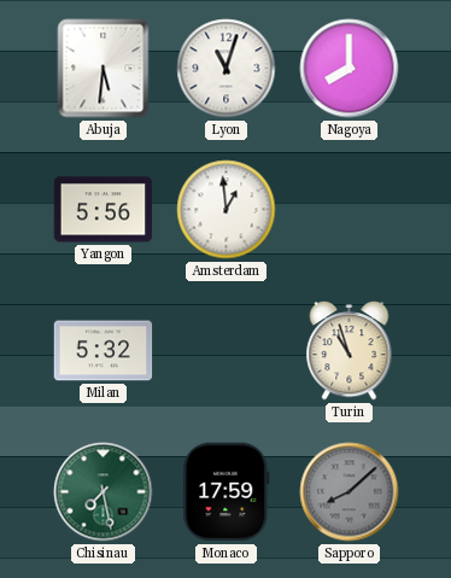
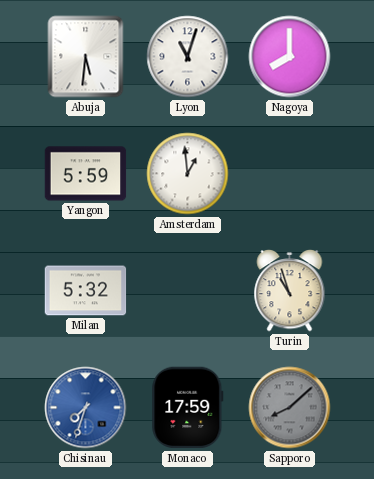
Yangon: 5:56 -> 5:59
Chisinau: 7:28 -> 7:33
Chisinau dial: green -> blue
